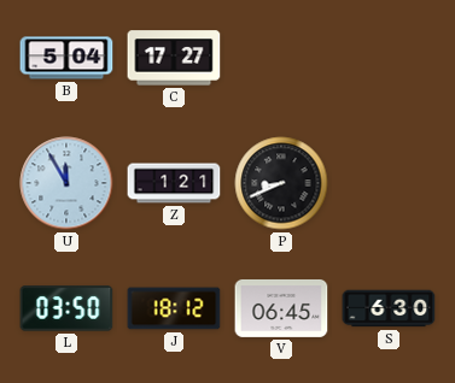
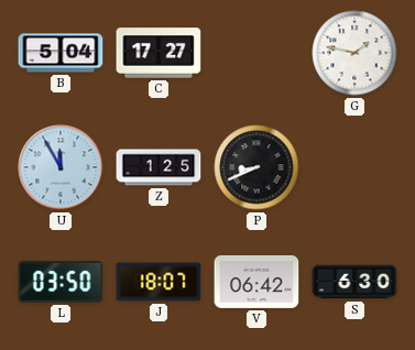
G: none -> 1:47
Z: 1:21 -> 1:25
J: 18:12 -> 18:07
V: 06:45 -> 06:42
